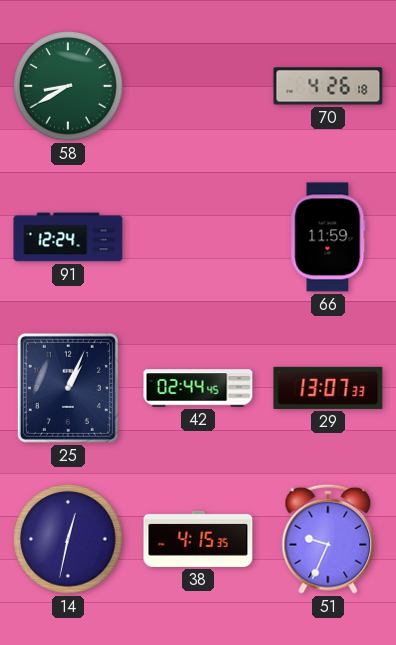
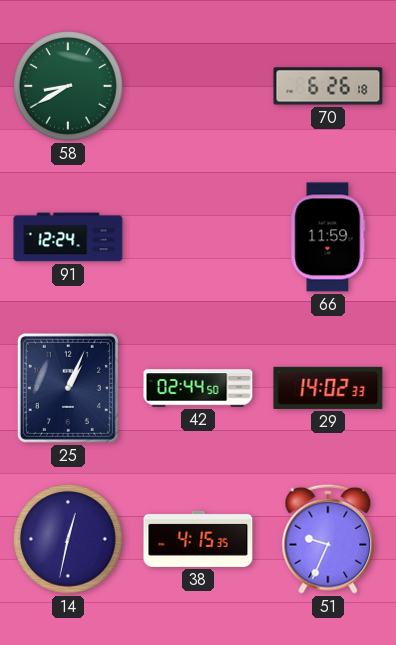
70: 4:26 -> 6:26
42: 02:44:45 -> 02:44:50
29: 13:07 -> 14:02
